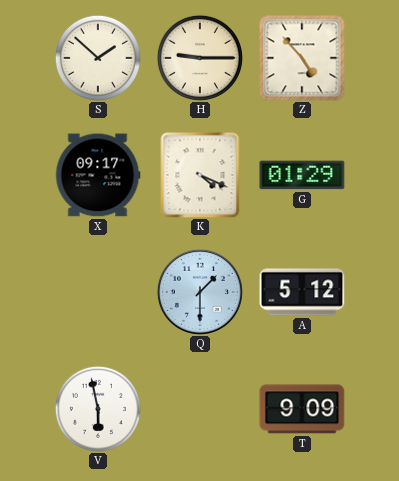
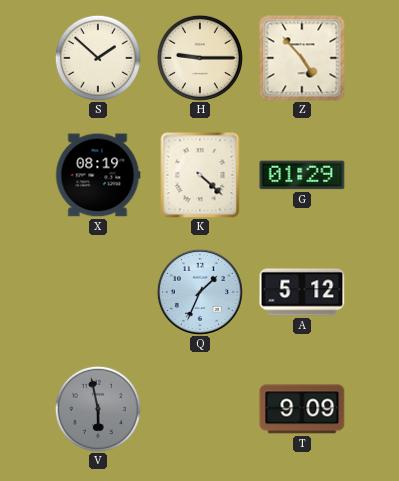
X: 09:17 -> 08:19
K: 4:19 -> 4:22
Q: 1:30 -> 1:34
V dial: white -> grey
